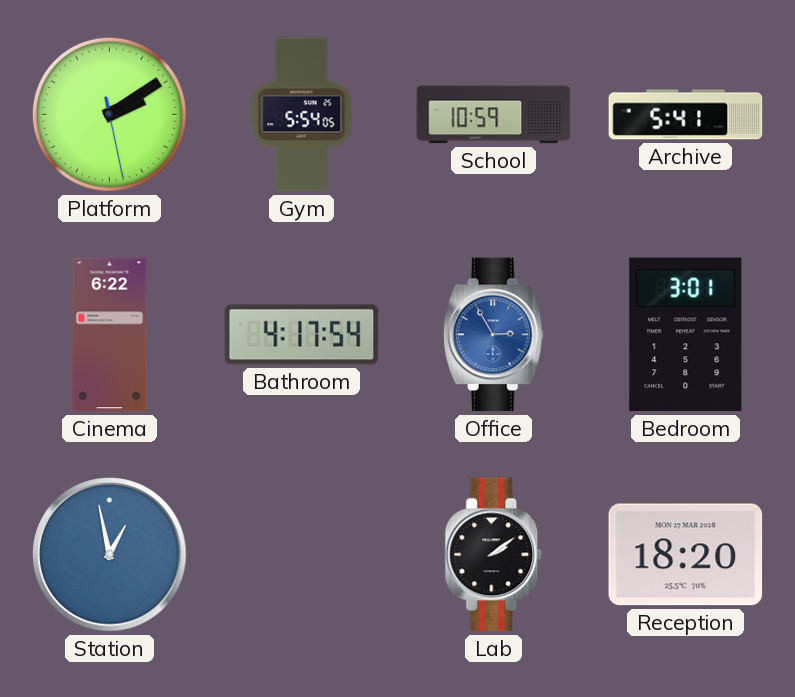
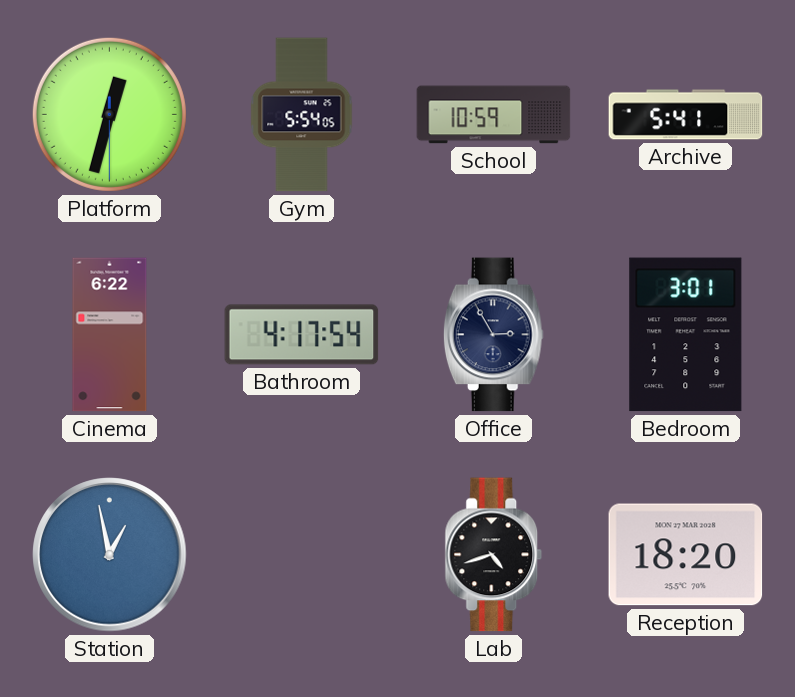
Platform: 2:09 -> 12:32
Office dial: blue -> navy
Lab: 2:09 -> 4:42
